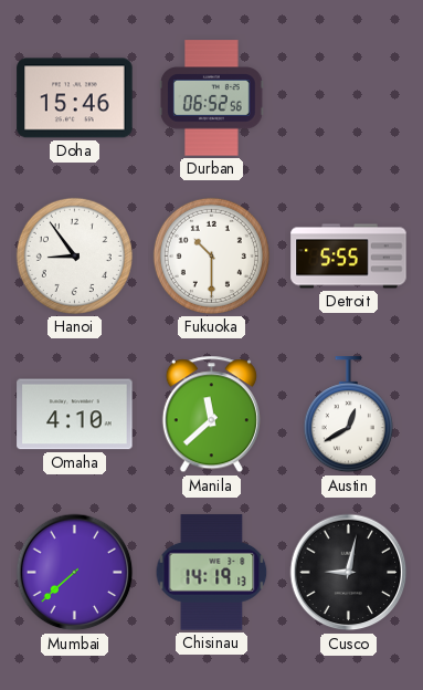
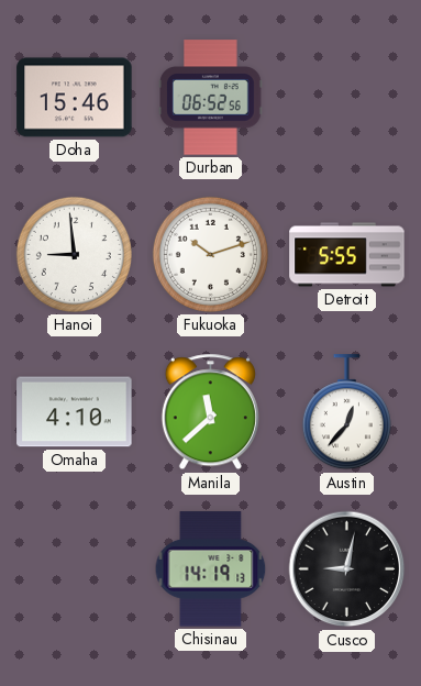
Hanoi: 8:54 -> 8:59
Fukuoka: 10:30 -> 10:12
Austin: 12:40 -> 12:37
Mumbai: 7:38 -> none
